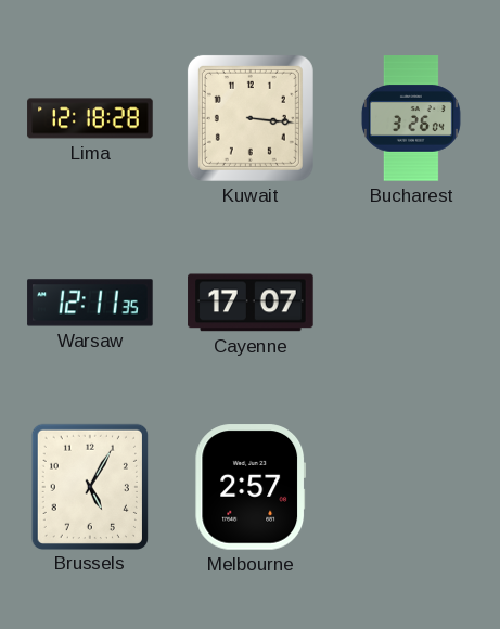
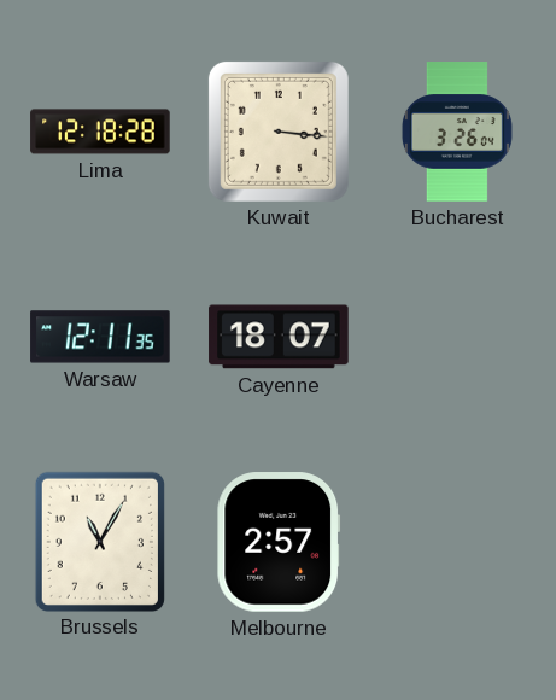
Cayenne: 17:07 -> 18:07
Brussels: 5:05 -> 11:05
